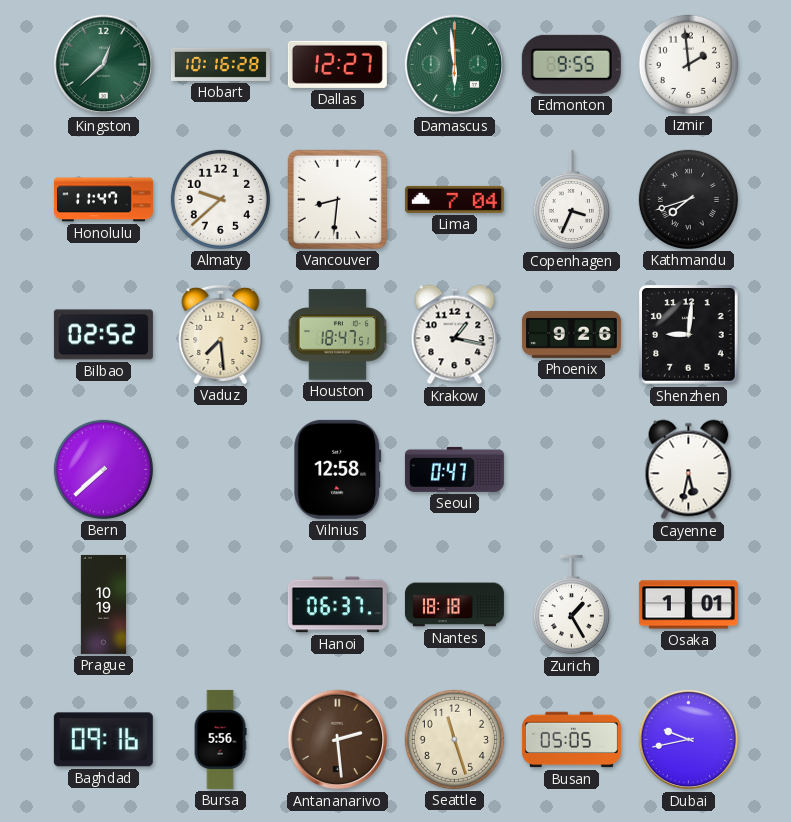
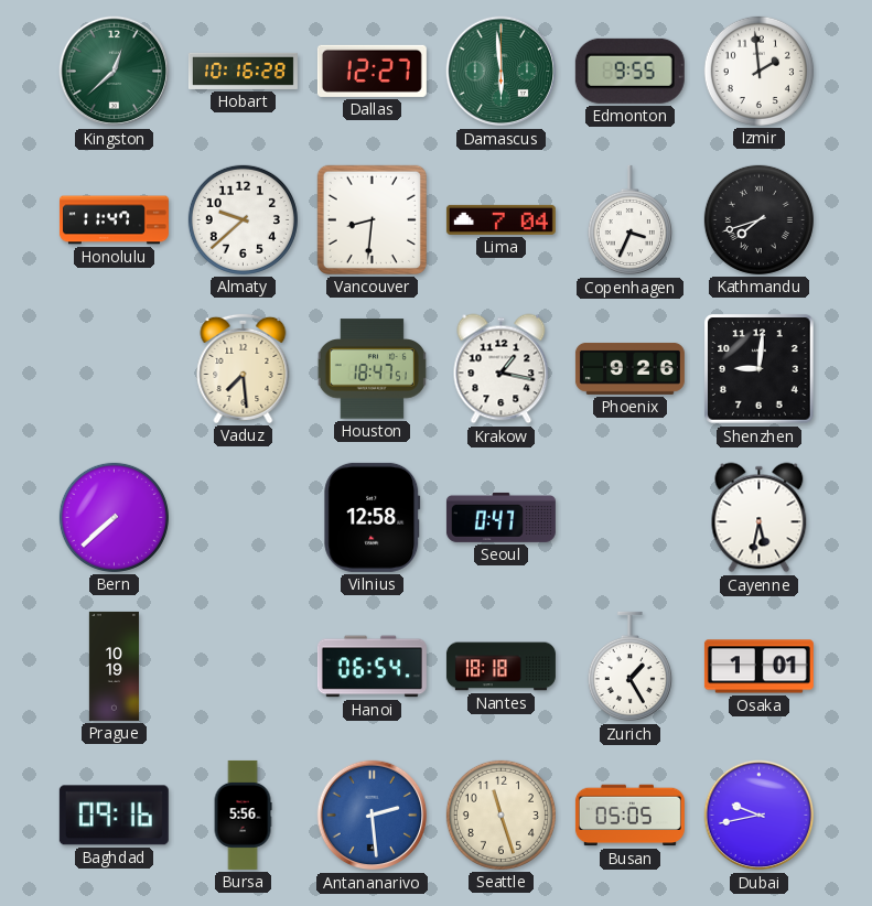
Bilbao: 02:52 -> none
Hanoi: 06:37 -> 06:54
Antananarivo dial: brown -> blue
